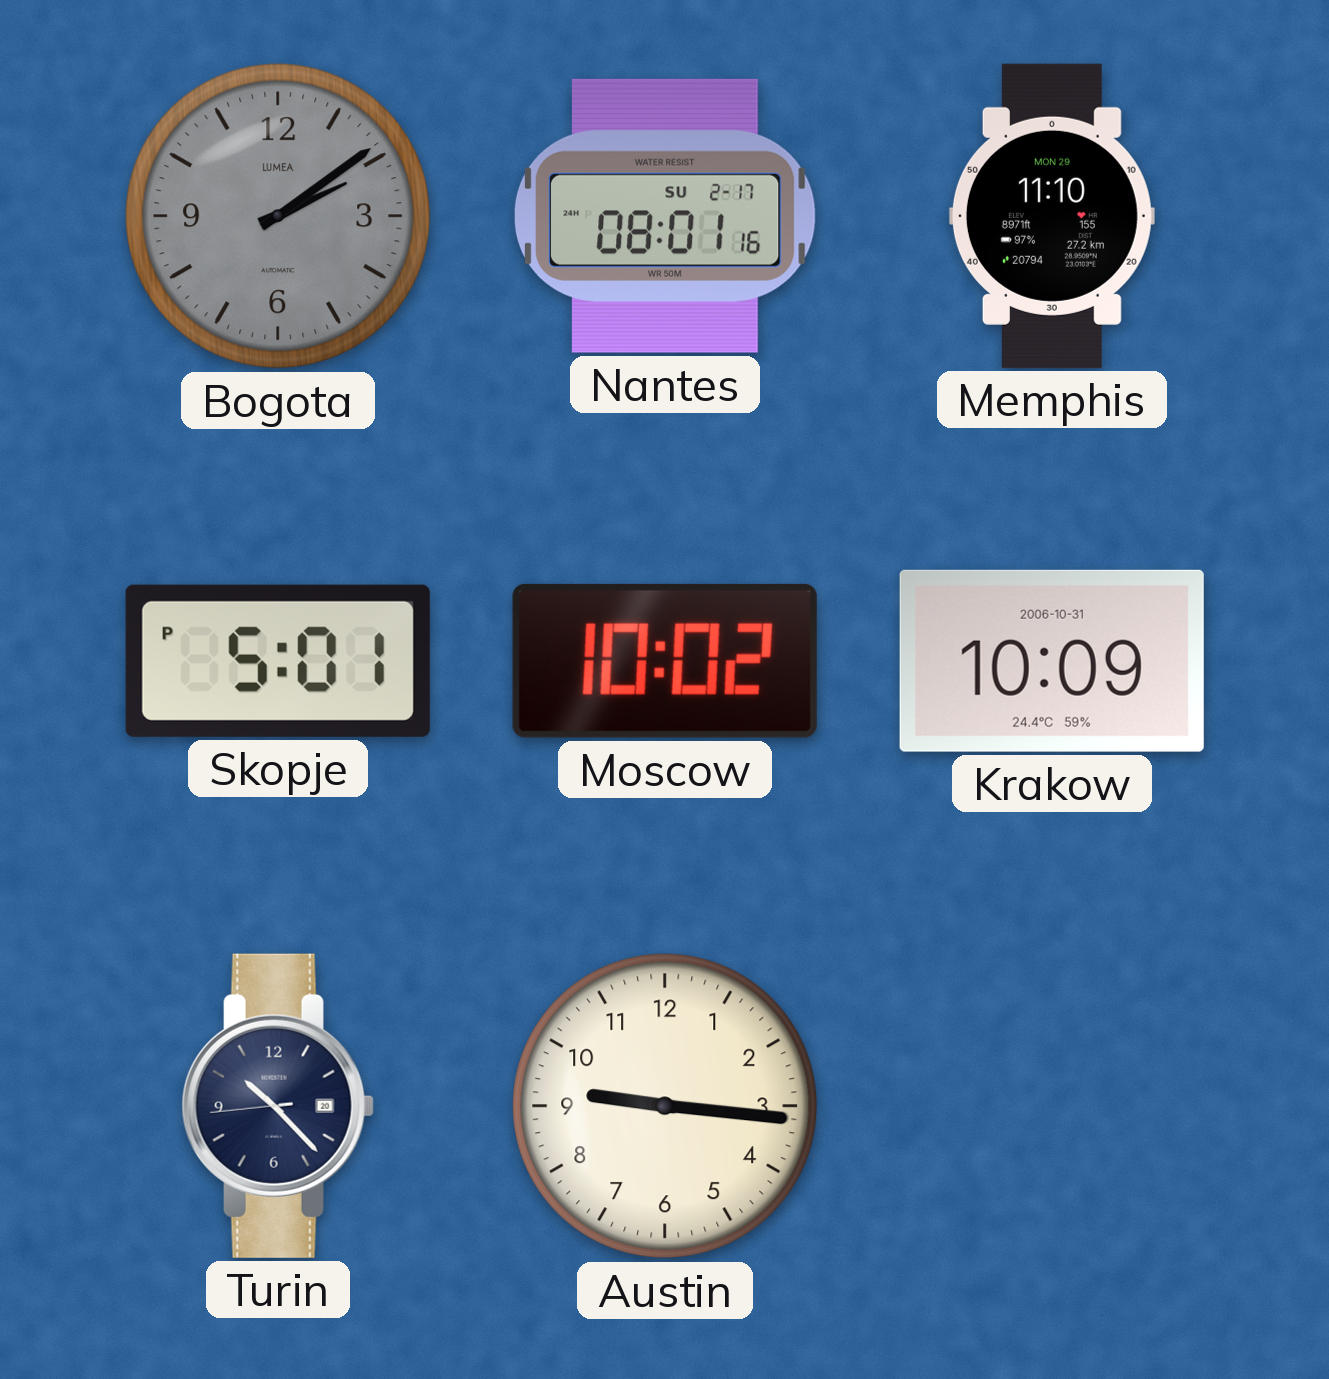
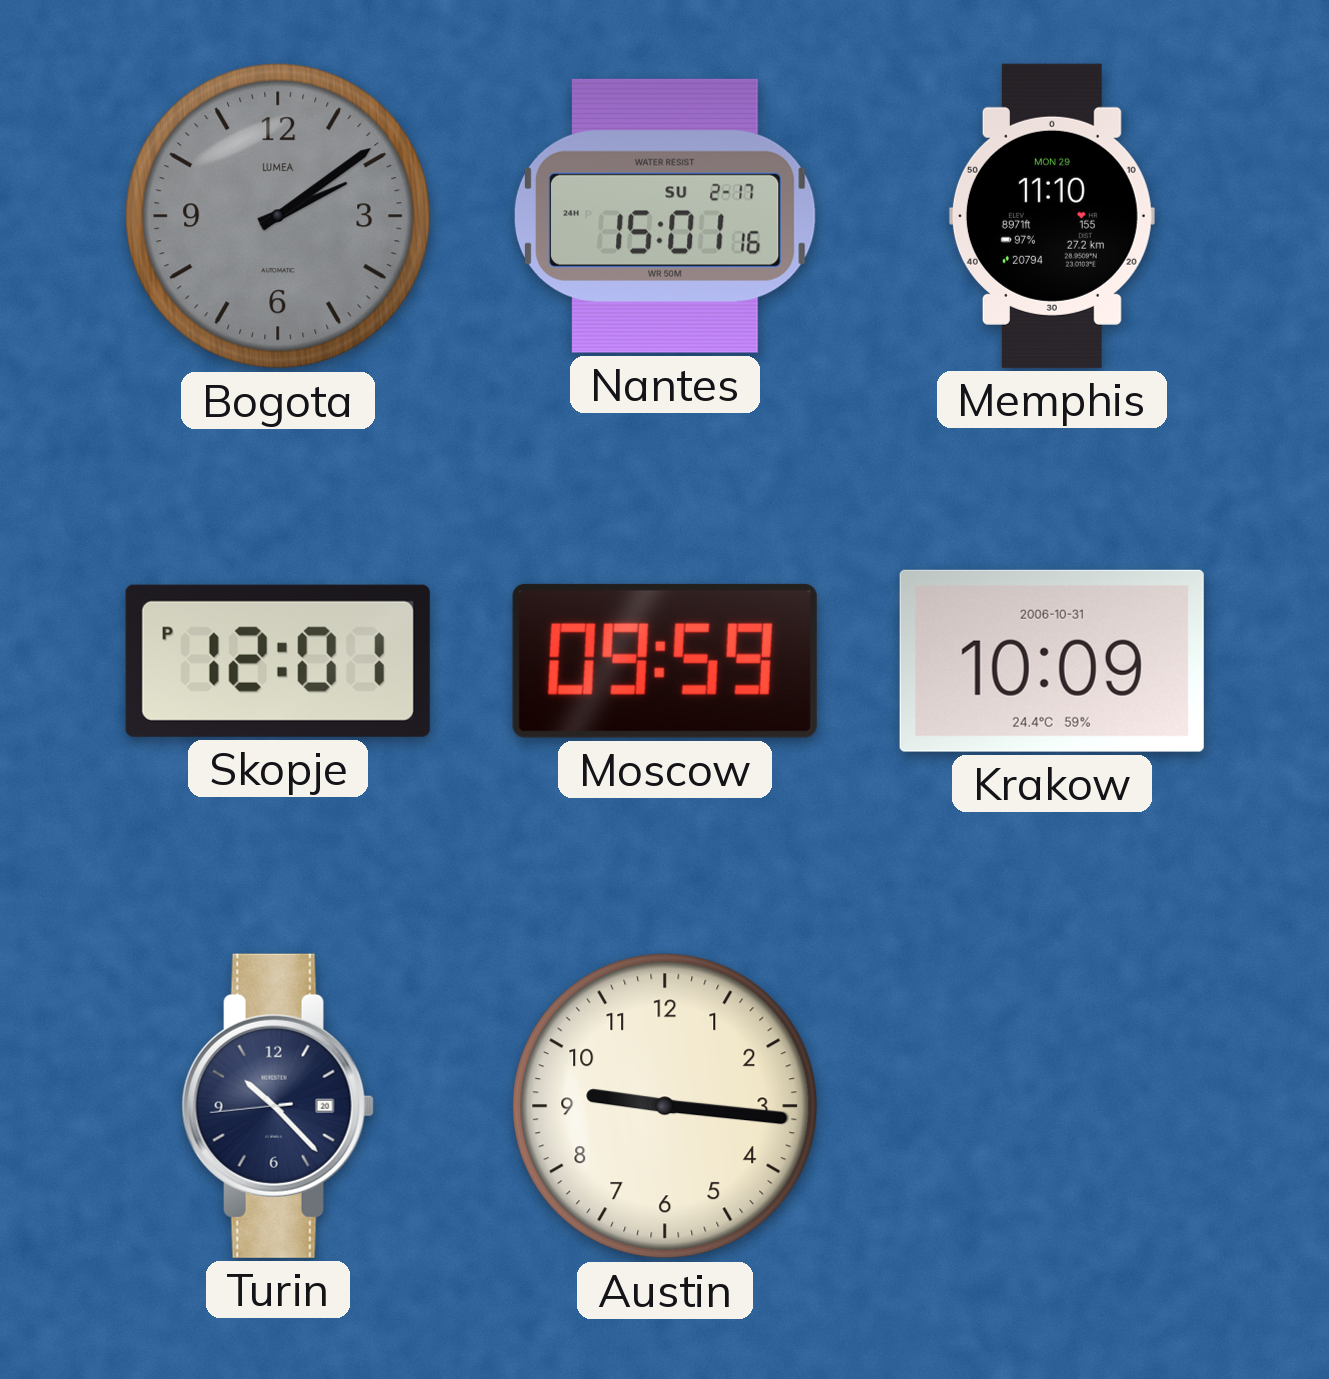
Nantes: 08:01 -> 15:01
Skopje: 5:01 -> 12:01
Moscow: 10:02 -> 09:59
